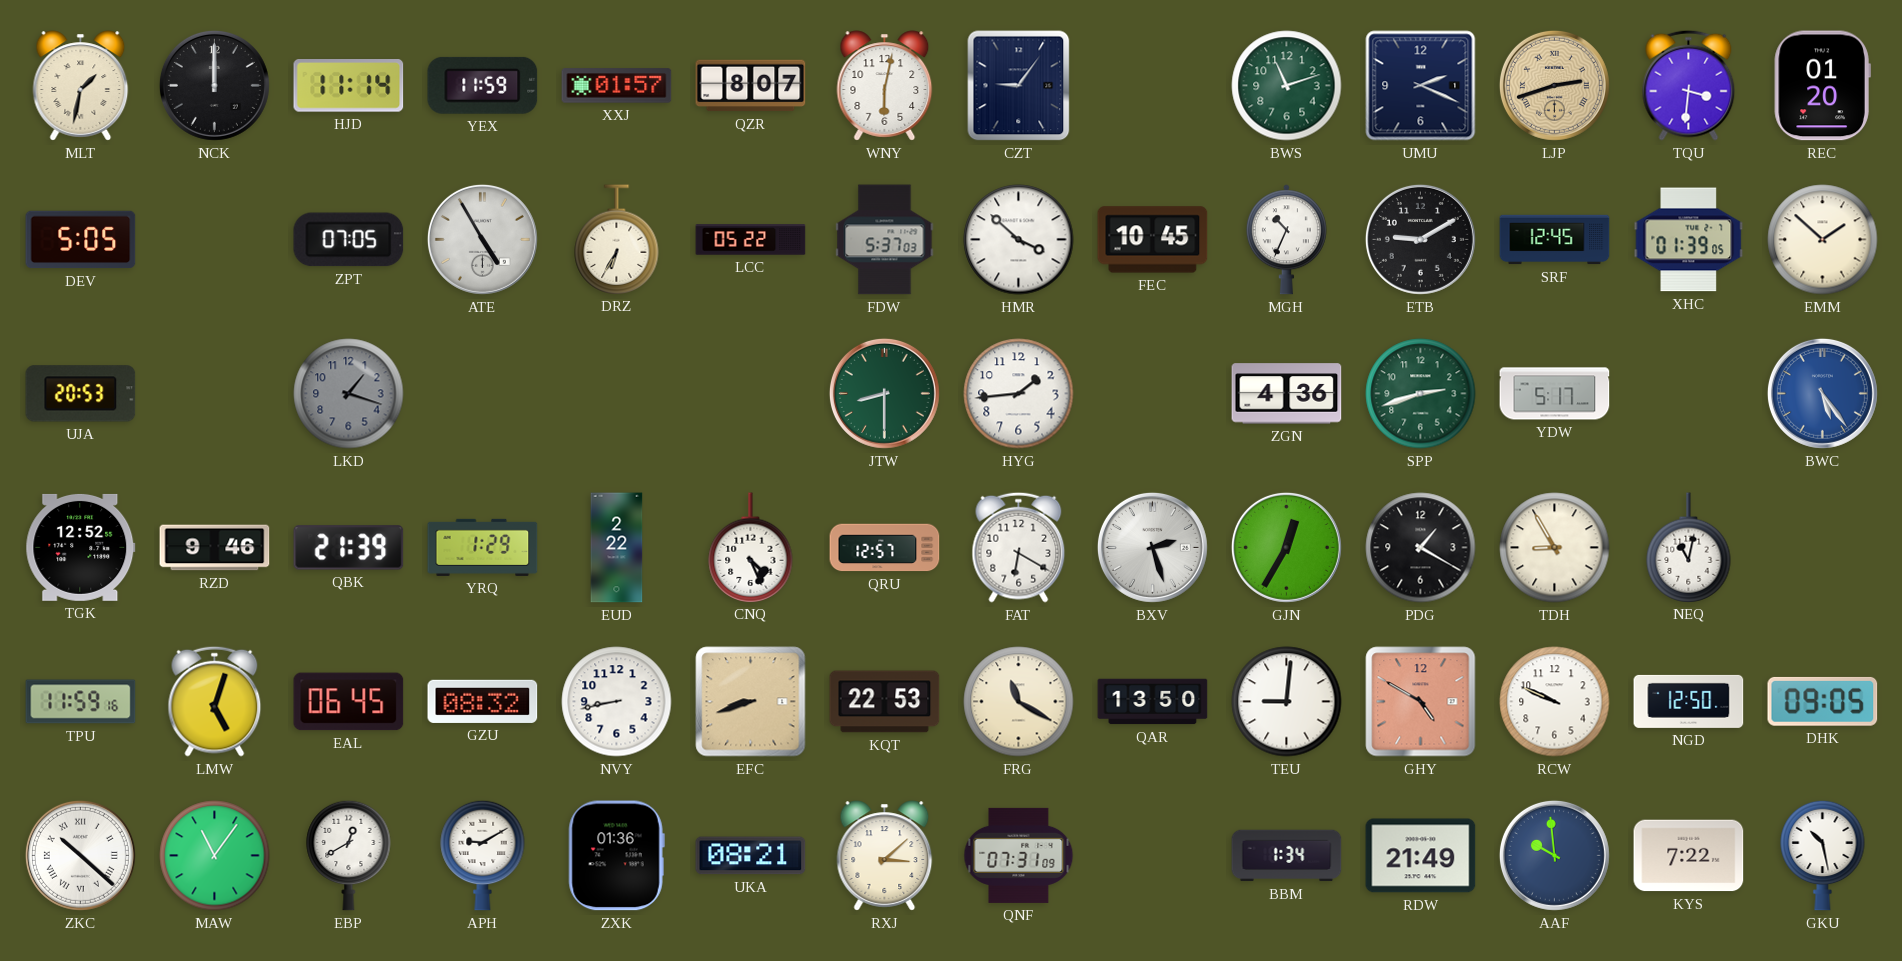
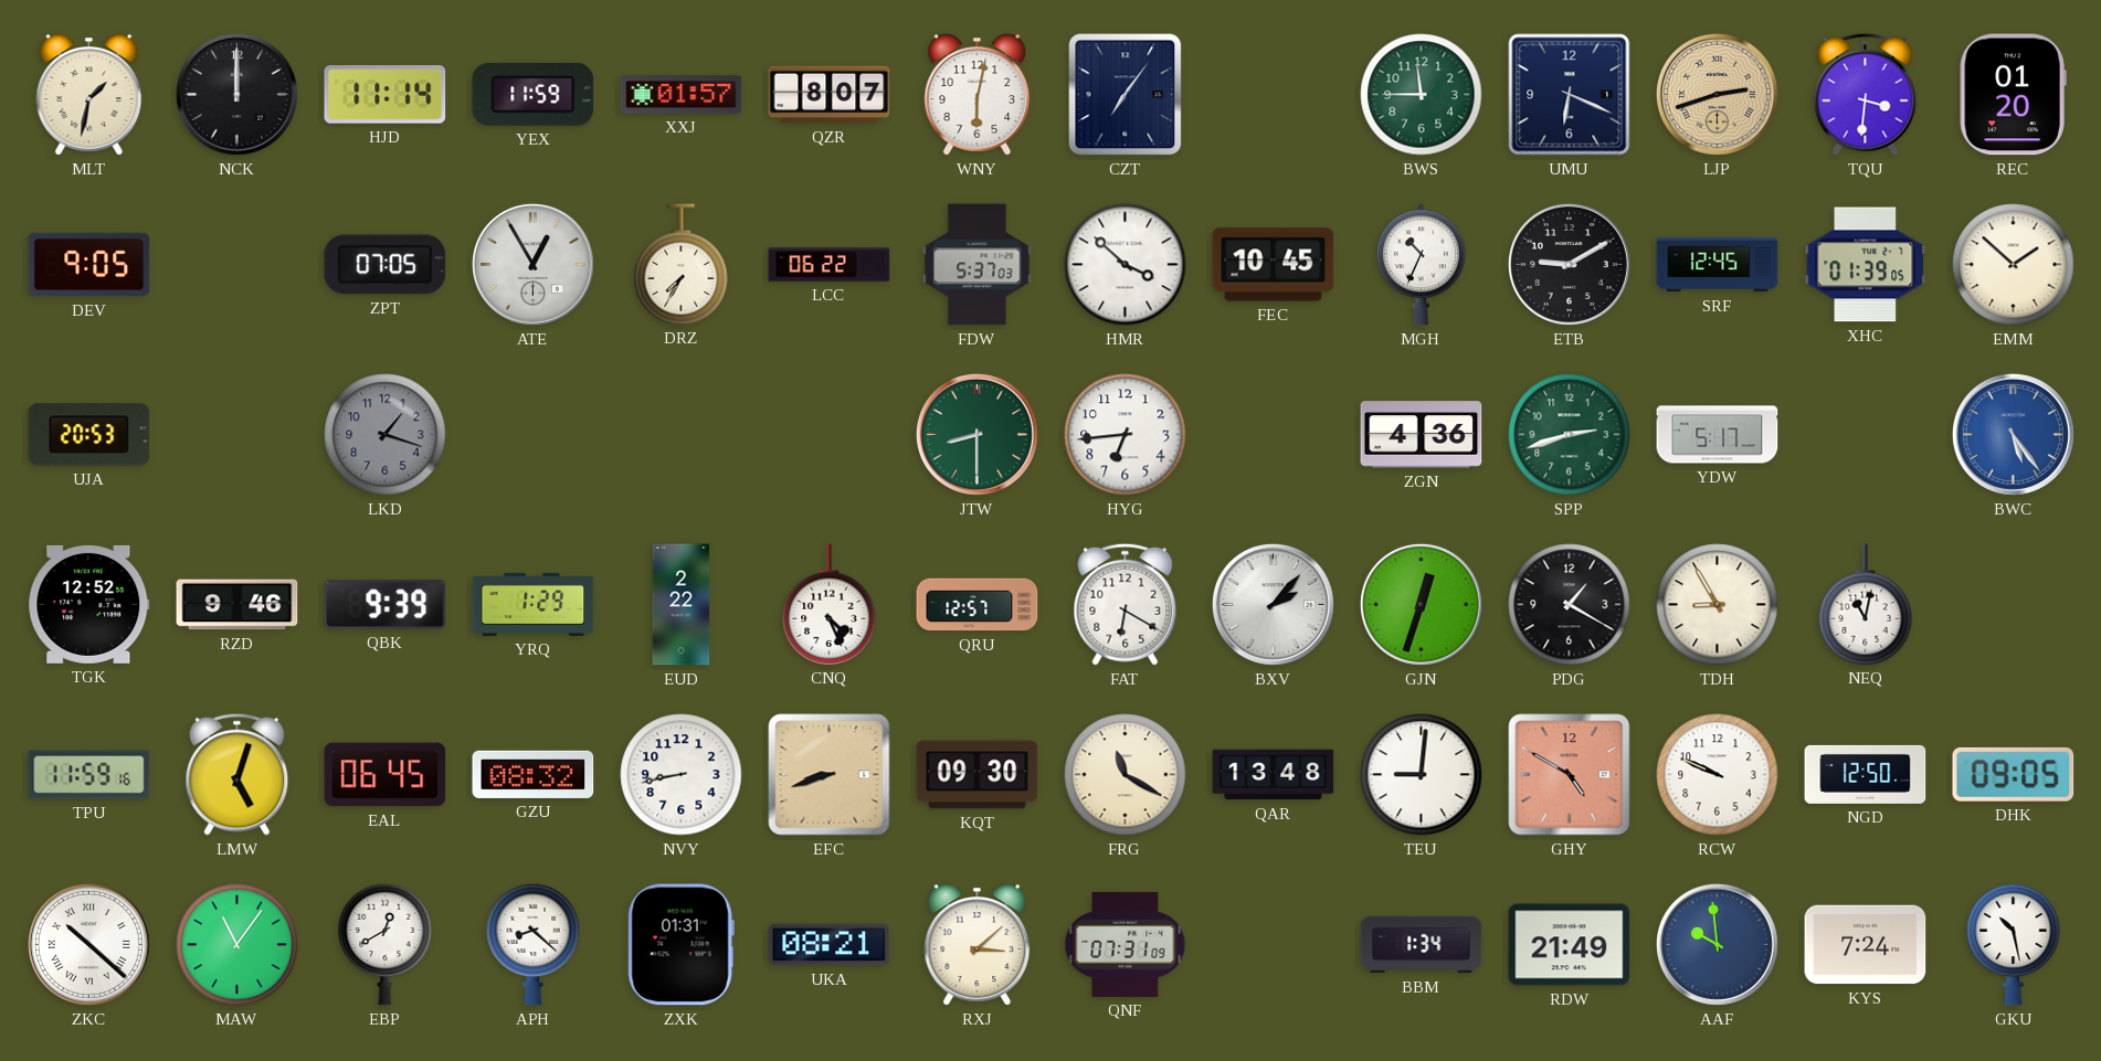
CZT: 9:06 -> 7:06
BWS: 11:12 -> 11:45
UMU: 2:19 -> 6:19
DEV: 5:05 -> 9:05
ATE: 4:55 -> 12:55
DRZ: 6:35 -> 7:35
LCC: 05:22 -> 06:22
HYG: 1:44 -> 6:44
QBK: 21:39 -> 9:39
BXV: 2:27 -> 2:07
GJN: 12:35 -> 12:33
KQT: 22:53 -> 09:30
QAR: 13:50 -> 13:48
APH: 9:10 -> 8:22
ZXK: 01:36 -> 01:31
KYS: 7:22 -> 7:24
